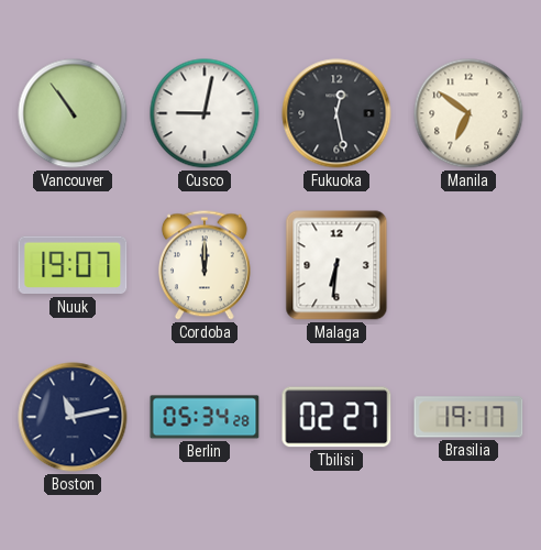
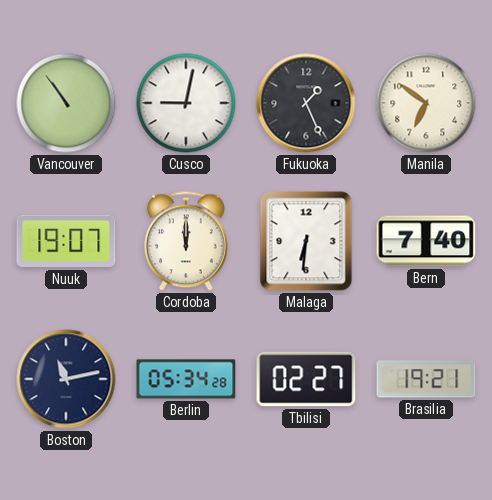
Fukuoka: 12:28 -> 1:26
Bern: none -> 7:40
Brasilia: 19:17 -> 19:21
